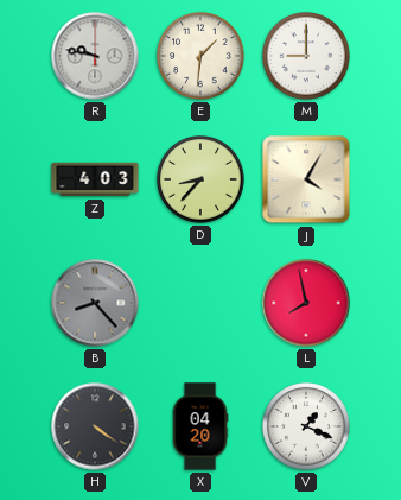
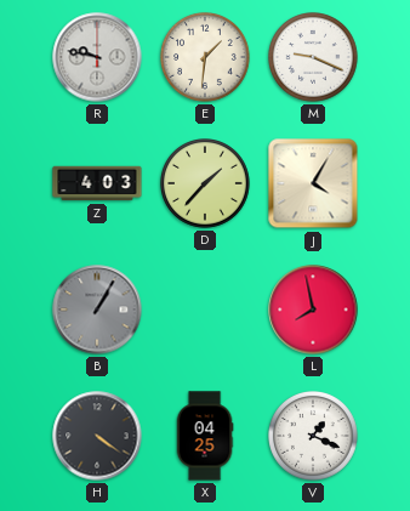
M: 9:00 -> 9:19
D: 8:37 -> 1:37
B: 8:23 -> 1:05
X: 04:20 -> 04:25
